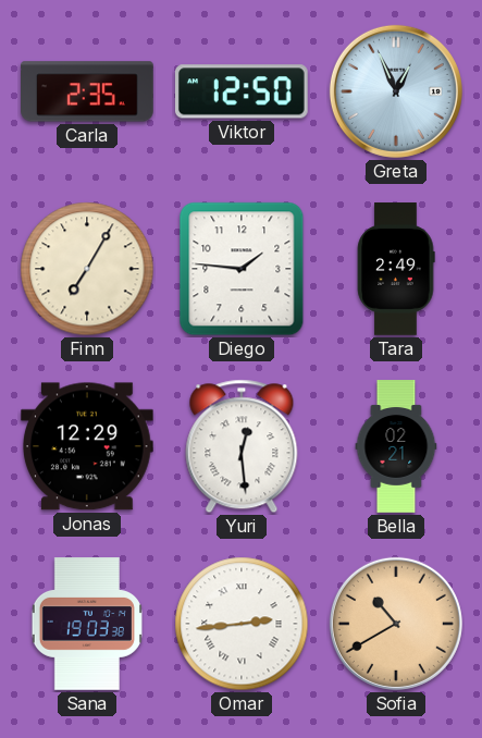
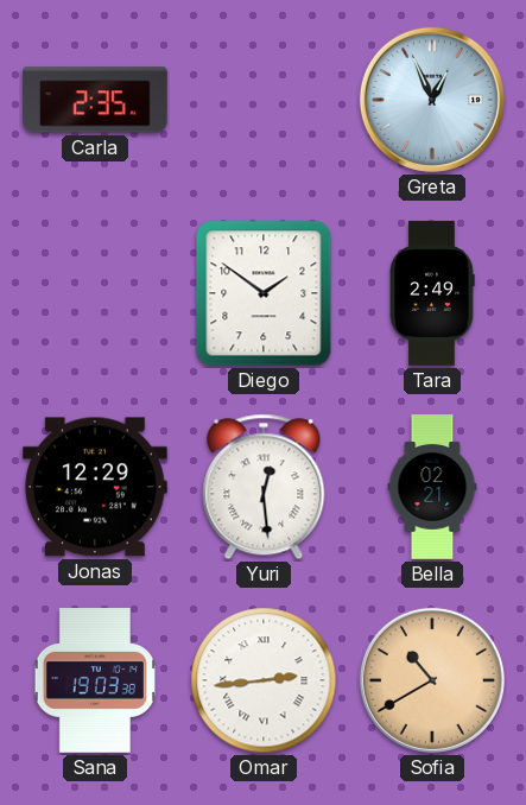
Viktor: 12:50 -> none
Finn: 7:05 -> none
Diego: 1:46 -> 1:51
